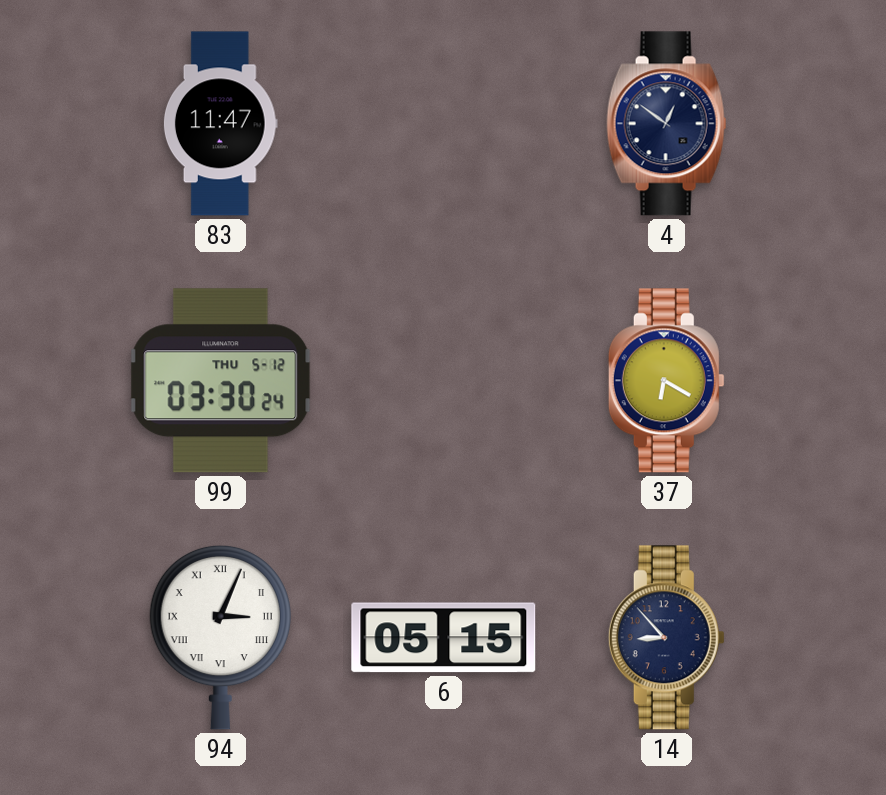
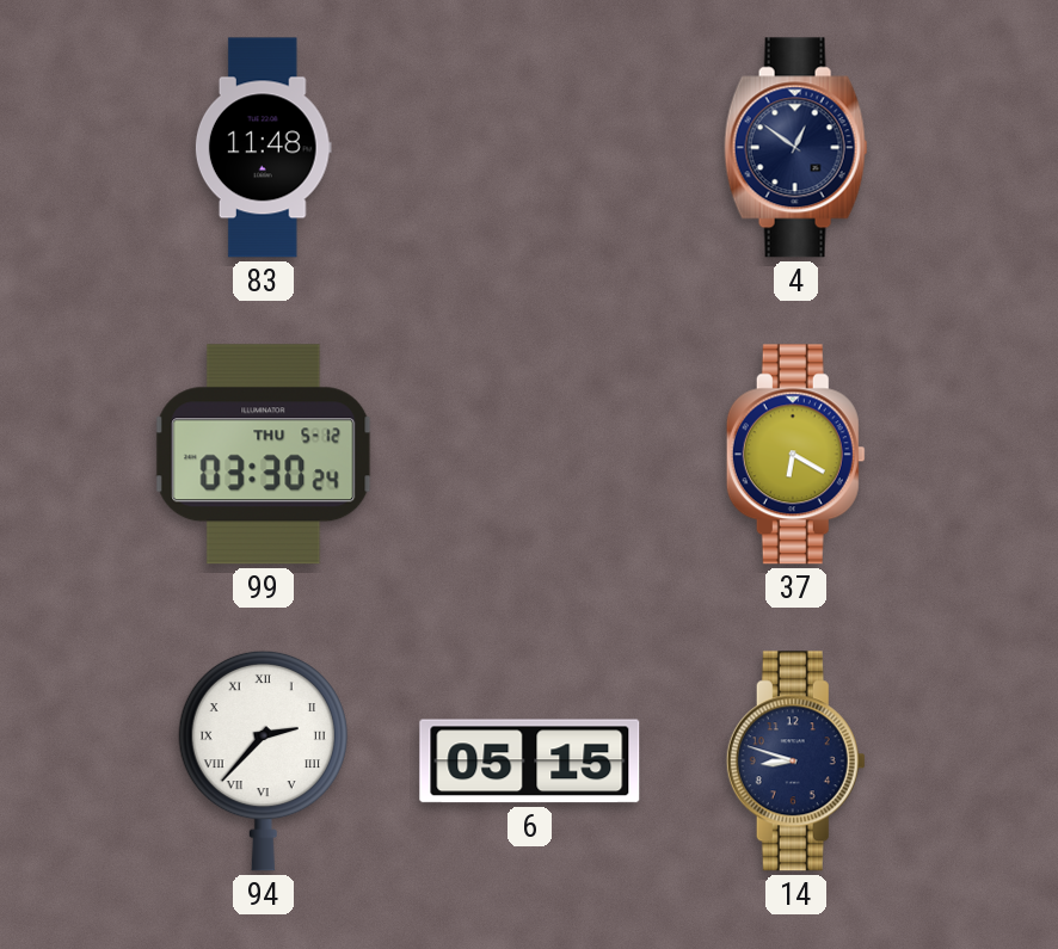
83: 11:47 -> 11:48
94: 3:04 -> 2:37
14: 8:53 -> 8:48
